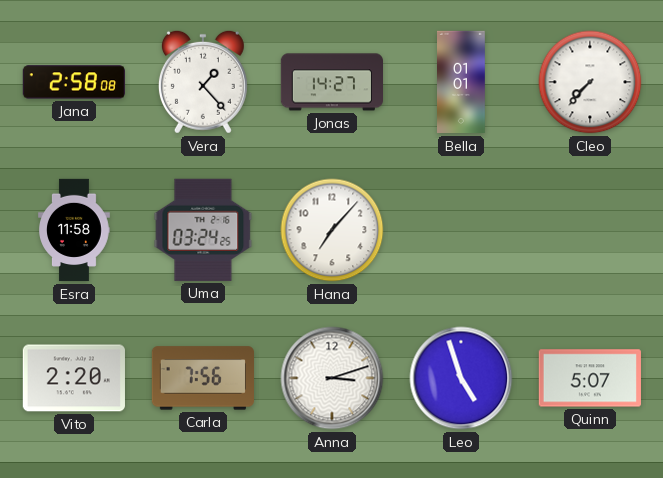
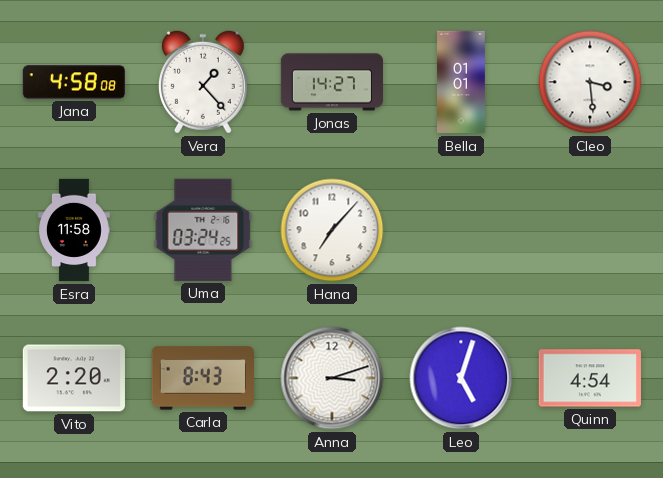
Jana: 2:58 -> 4:58
Cleo: 7:37 -> 3:29
Carla: 7:56 -> 8:43
Leo: 4:57 -> 5:03
Quinn: 5:07 -> 4:54
